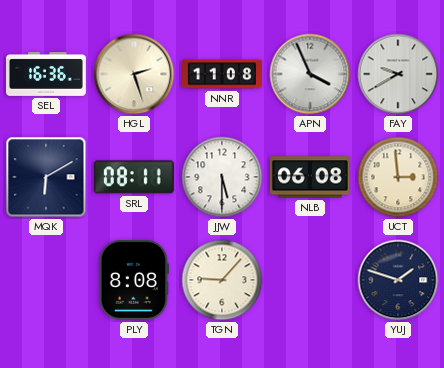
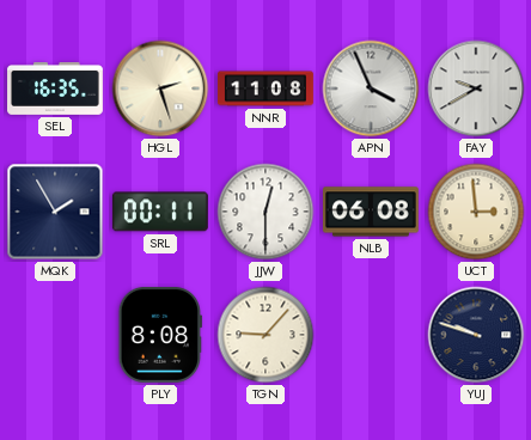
SEL: 16:36 -> 16:35
MQK: 6:10 -> 1:55
SRL: 08:11 -> 00:11
JJW: 5:30 -> 12:30
YUJ: 1:48 -> 9:48
